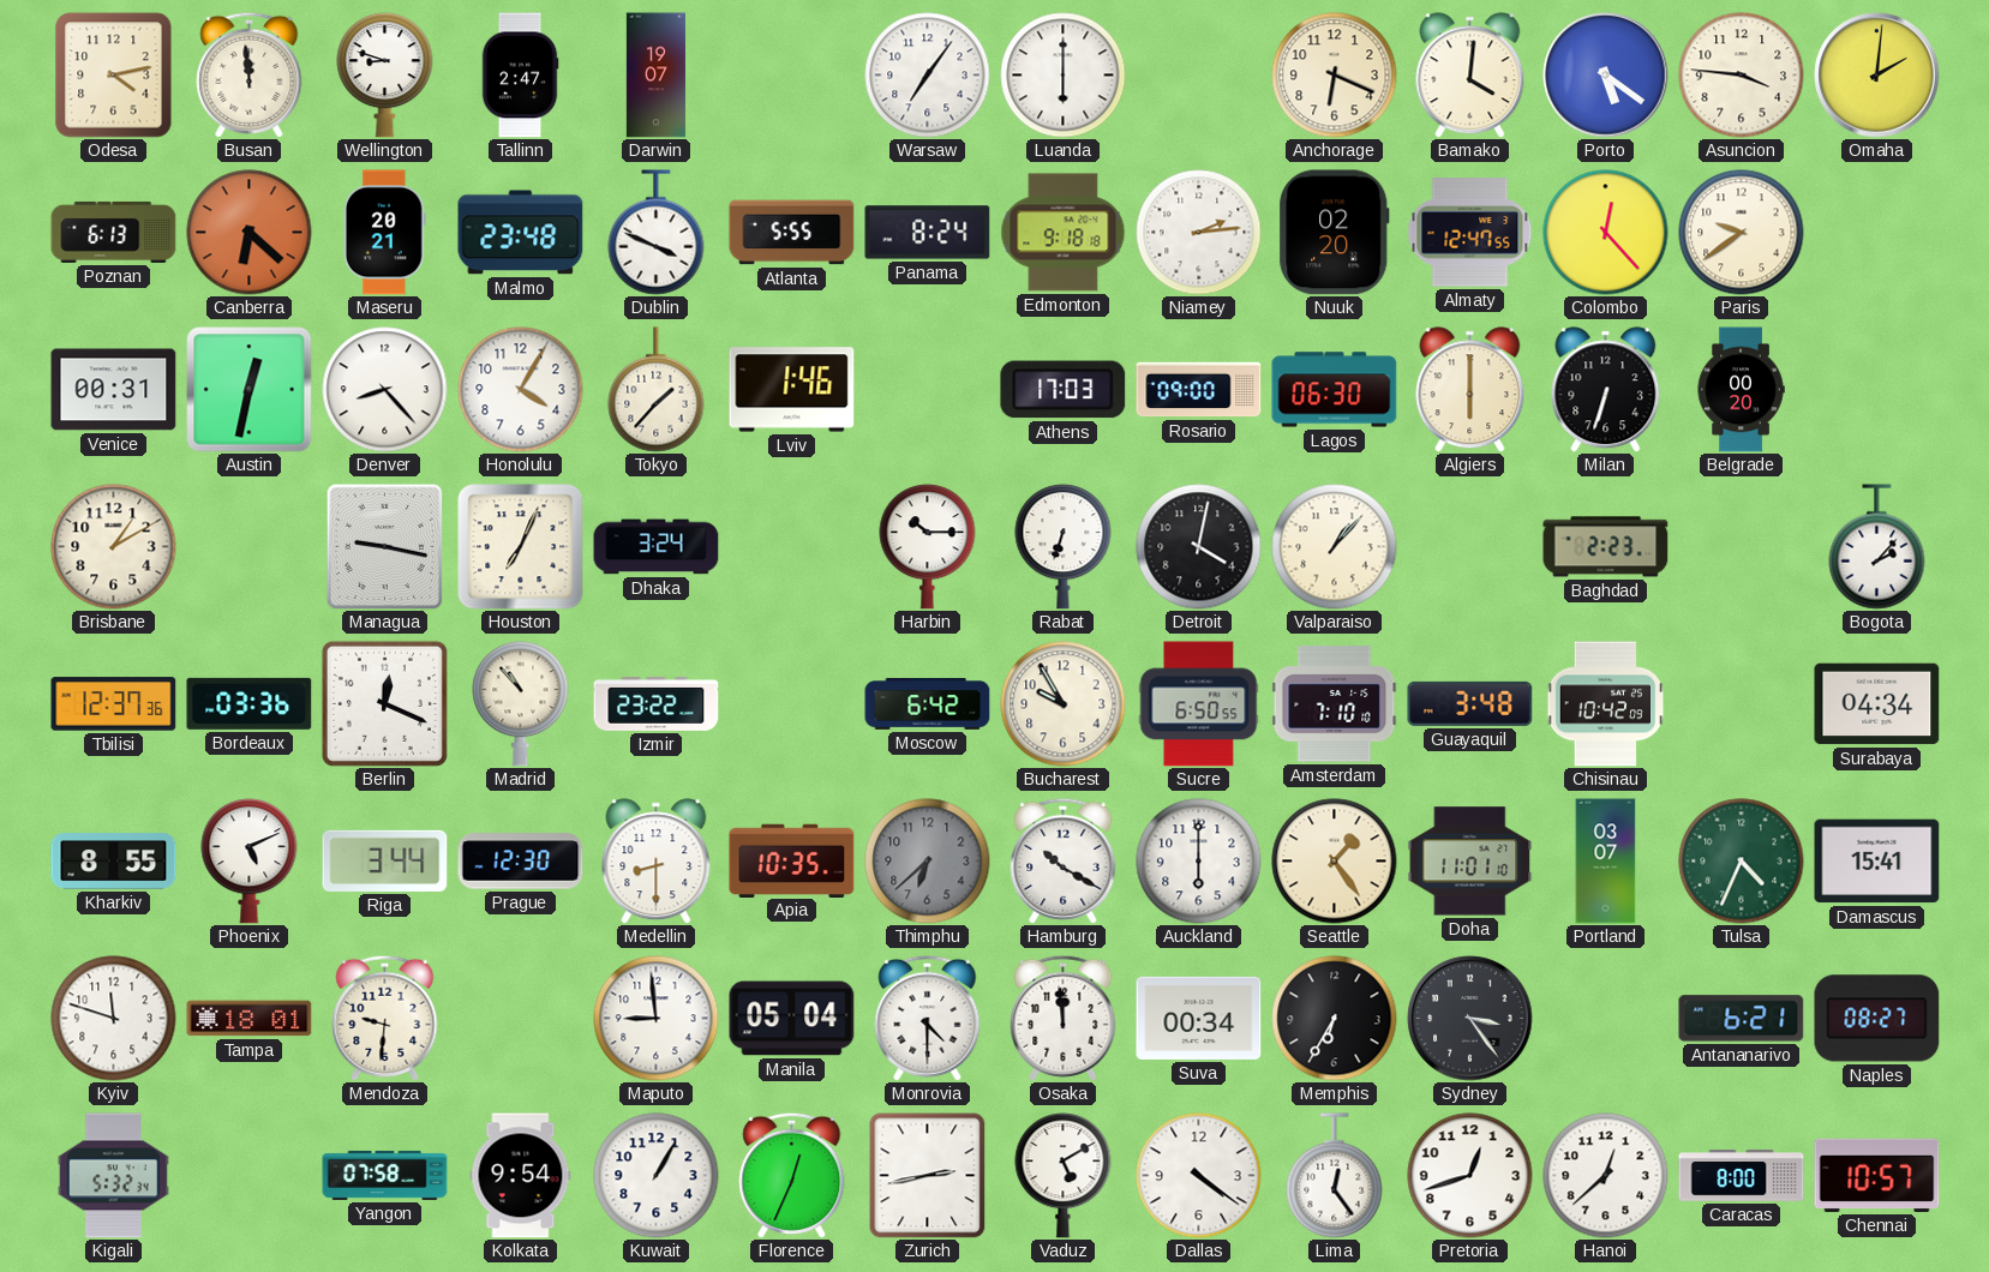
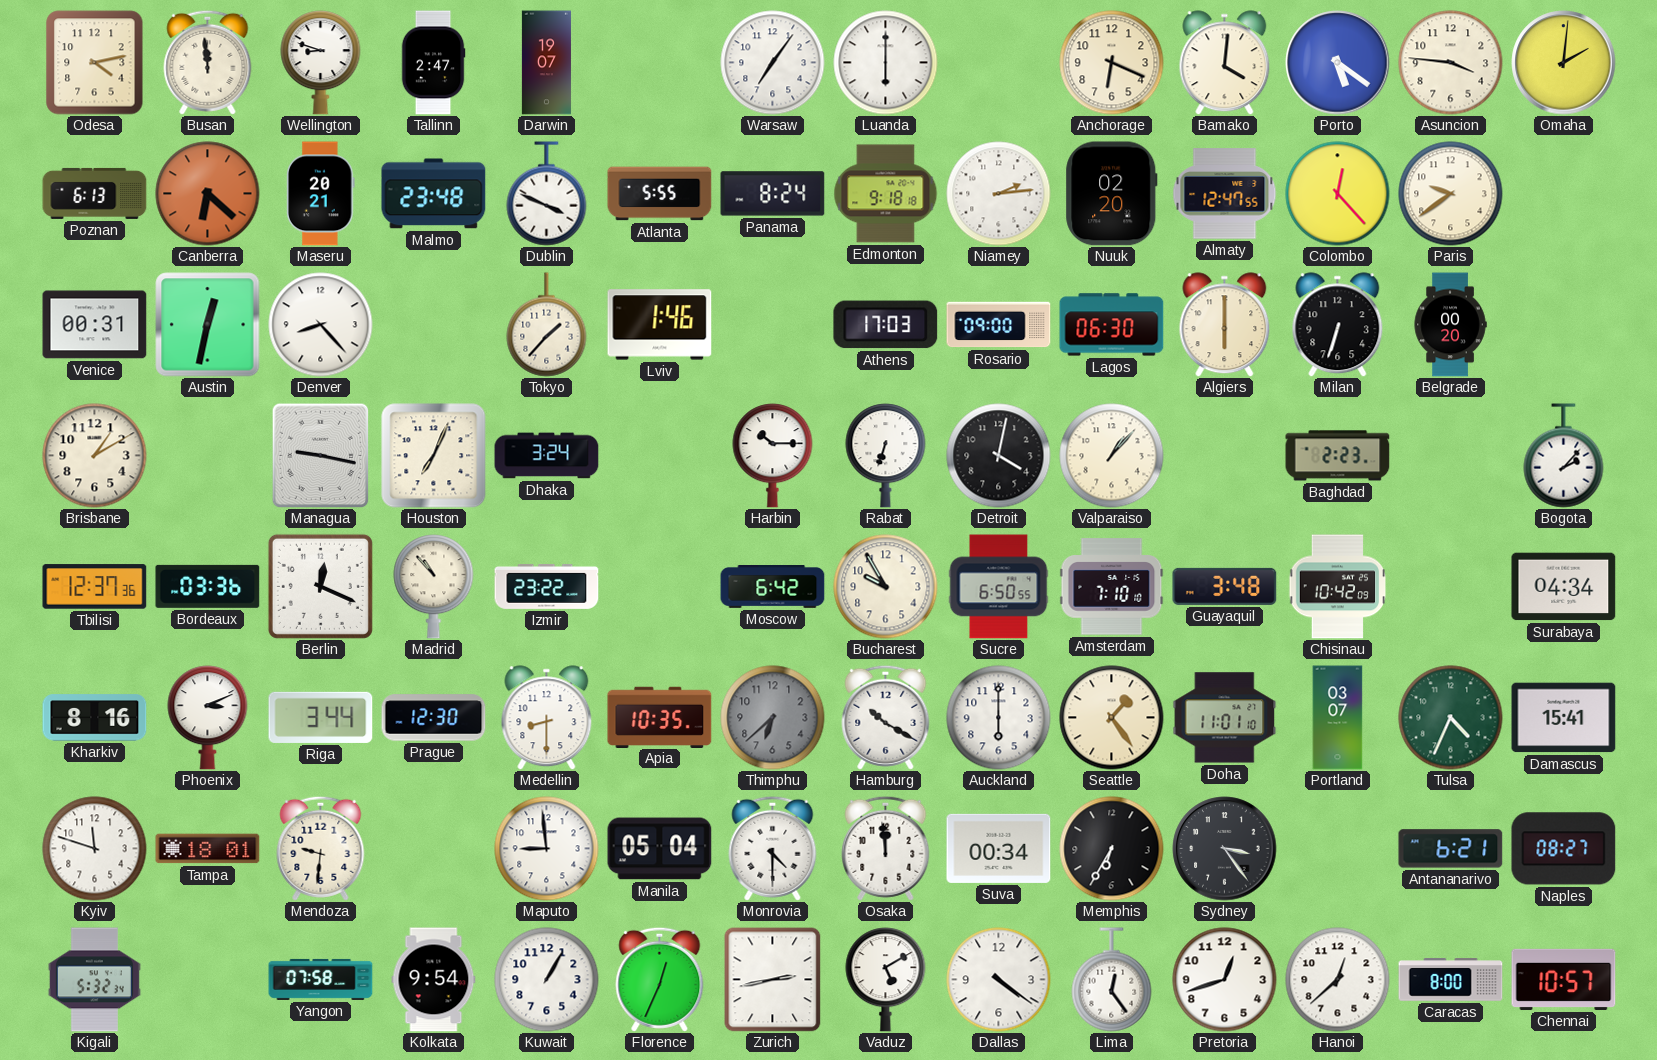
Honolulu: 4:05 -> none
Kharkiv: 8:55 -> 8:16
Phoenix: 5:11 -> 3:11
